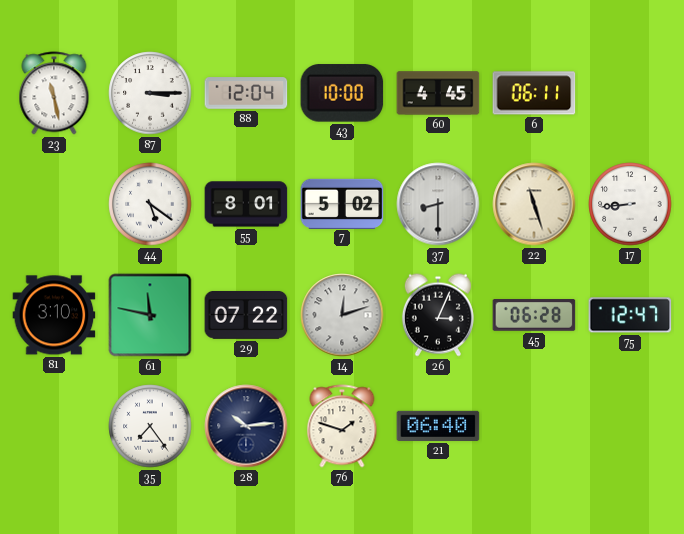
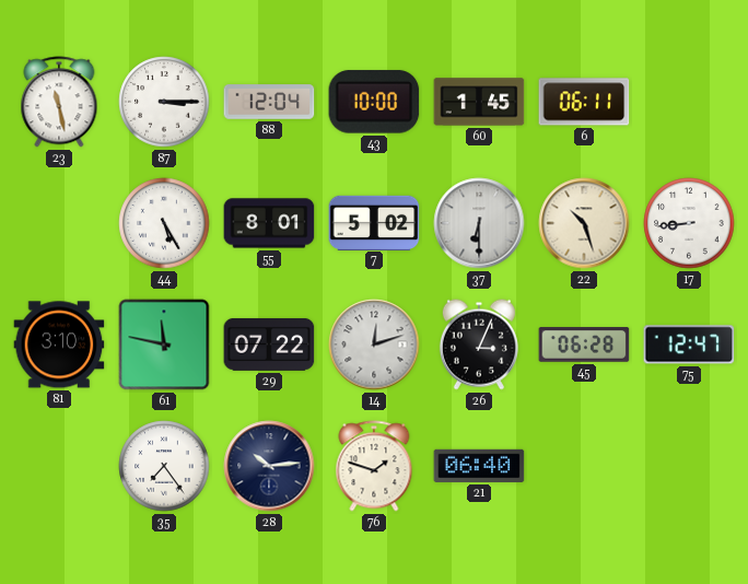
60: 4:45 -> 1:45
44: 5:21 -> 5:25
37: 8:30 -> 6:30
22: 11:27 -> 10:27
